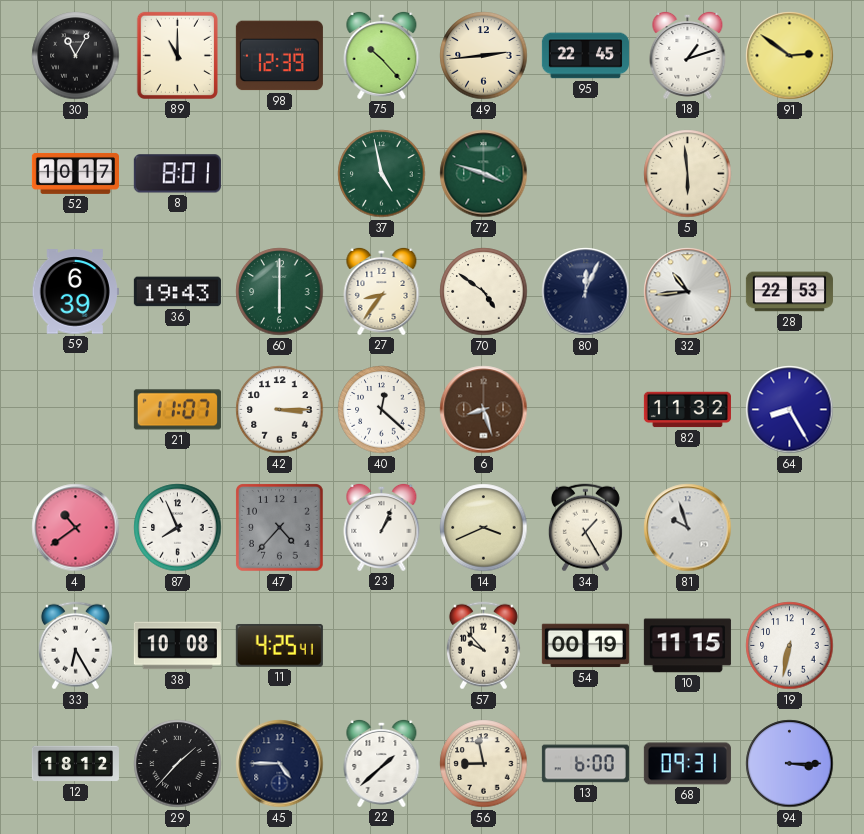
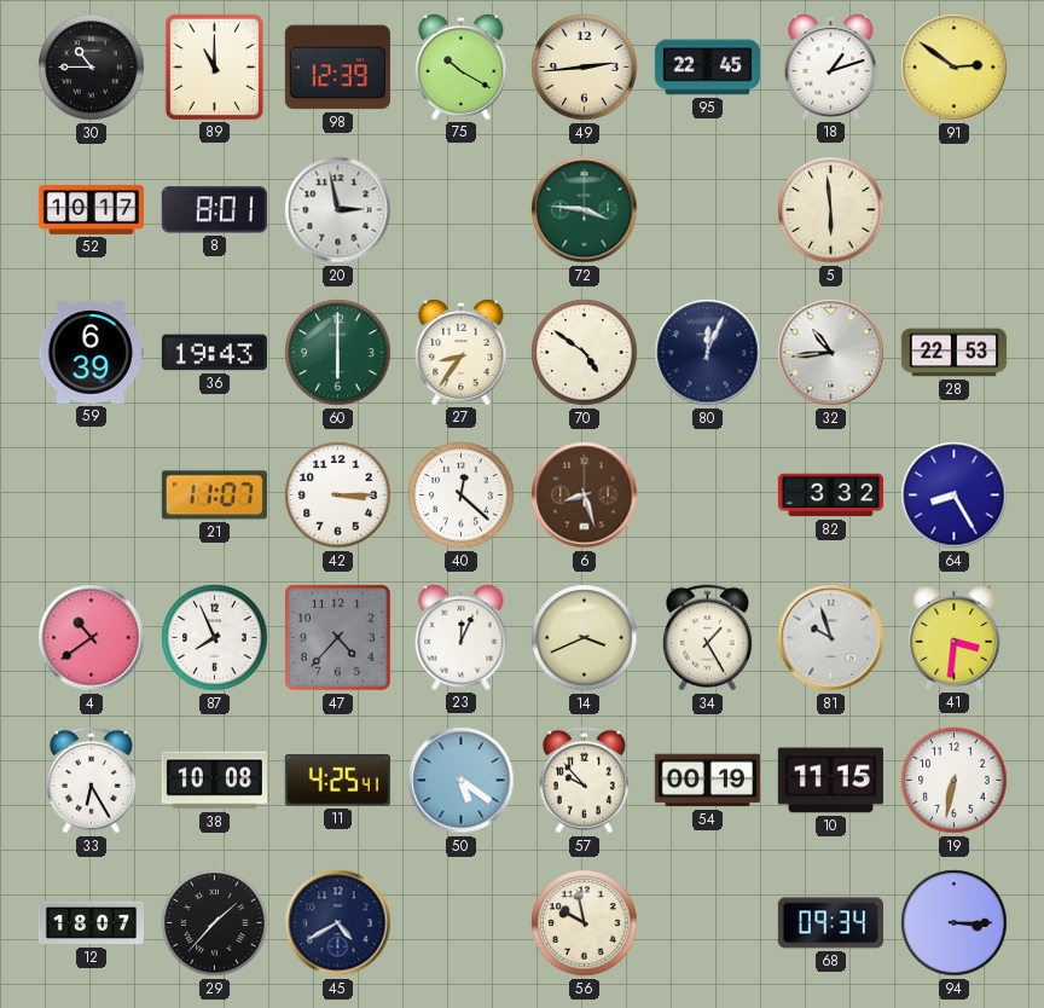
30: 11:05 -> 10:45
75: 10:23 -> 10:20
20: none -> 2:58
37: 4:58 -> none
72: 3:48 -> 3:46
82: 11:32 -> 3:32
23: 1:04 -> 12:04
41: none -> 3:31
50: none -> 5:21
12: 18:12 -> 18:07
45: 4:45 -> 4:40
22: 1:38 -> none
56: 8:58 -> 9:58
13: 6:00 -> none
68: 09:31 -> 09:34
